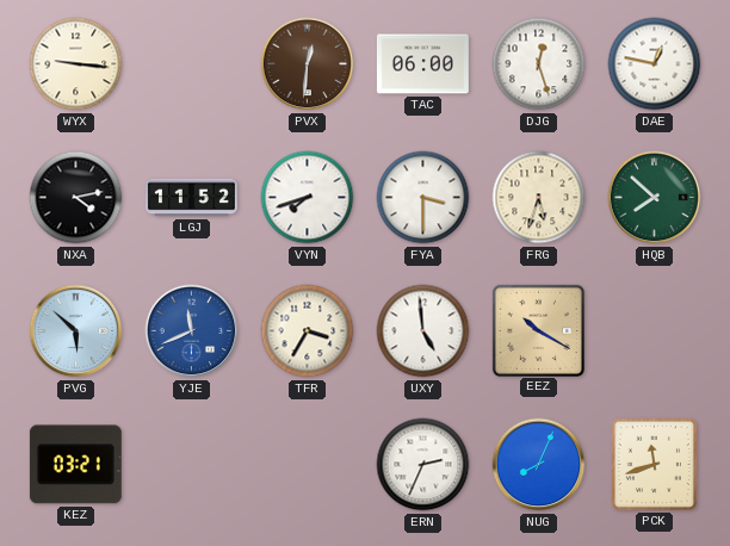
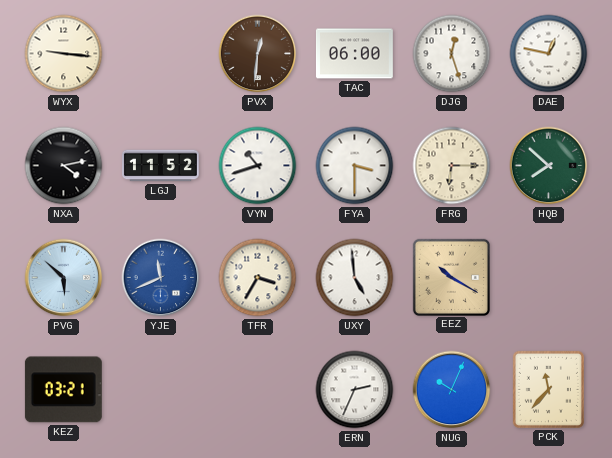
VYN: 7:42 -> 10:42
FRG: 5:33 -> 6:15
NUG: 8:04 -> 10:04
PCK: 11:42 -> 11:37
